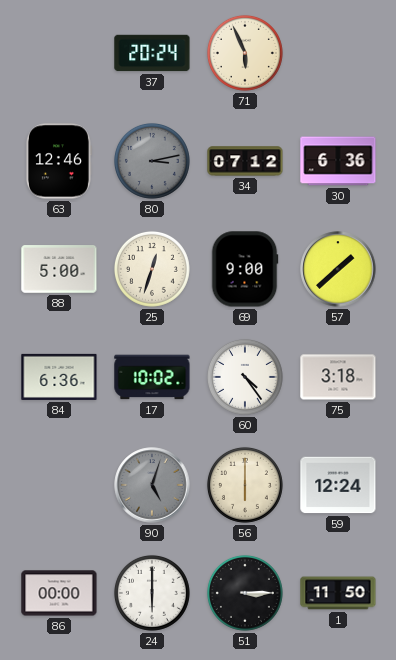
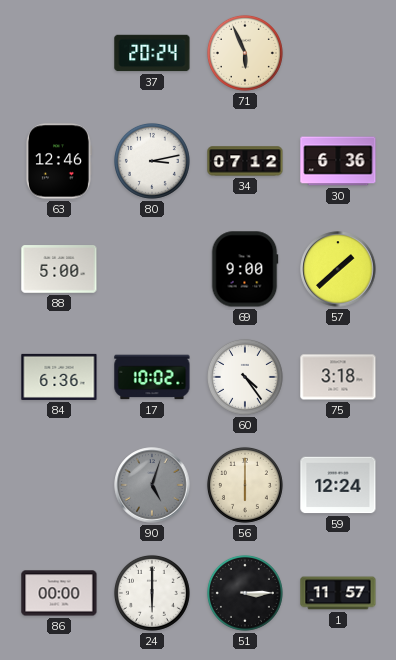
80 dial: grey -> white
25: 12:33 -> none
1: 11:50 -> 11:57
